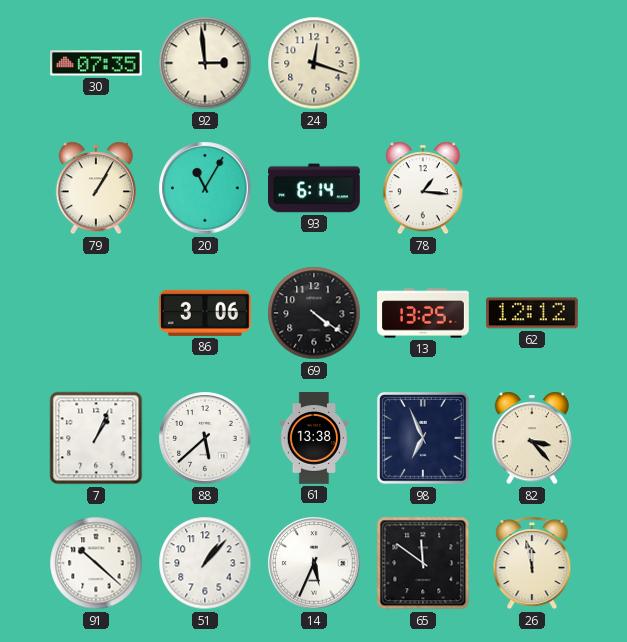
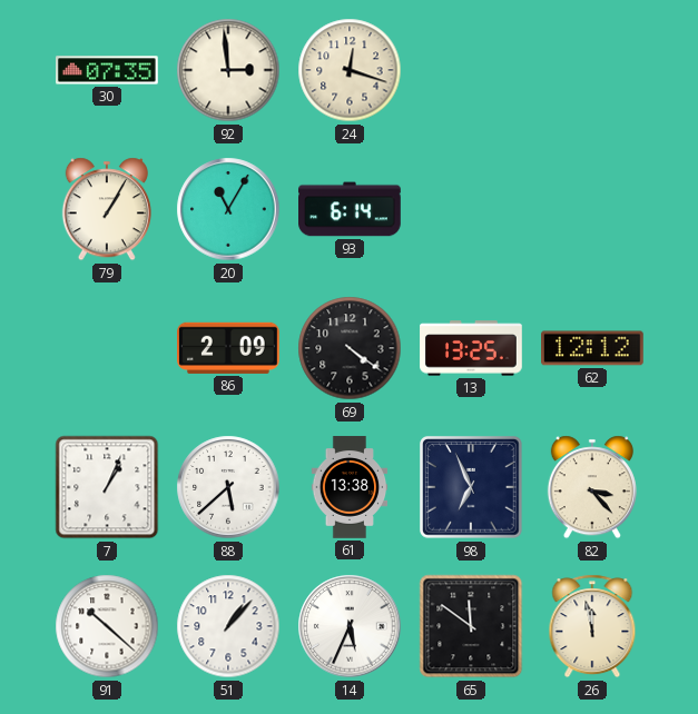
78: 1:16 -> none
86: 3:06 -> 2:09
